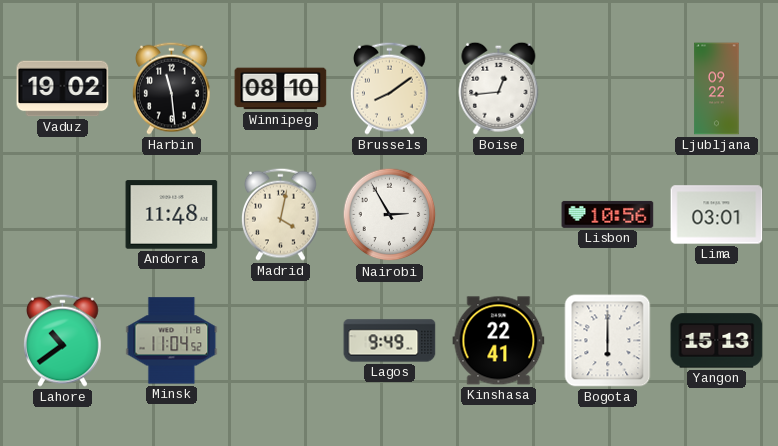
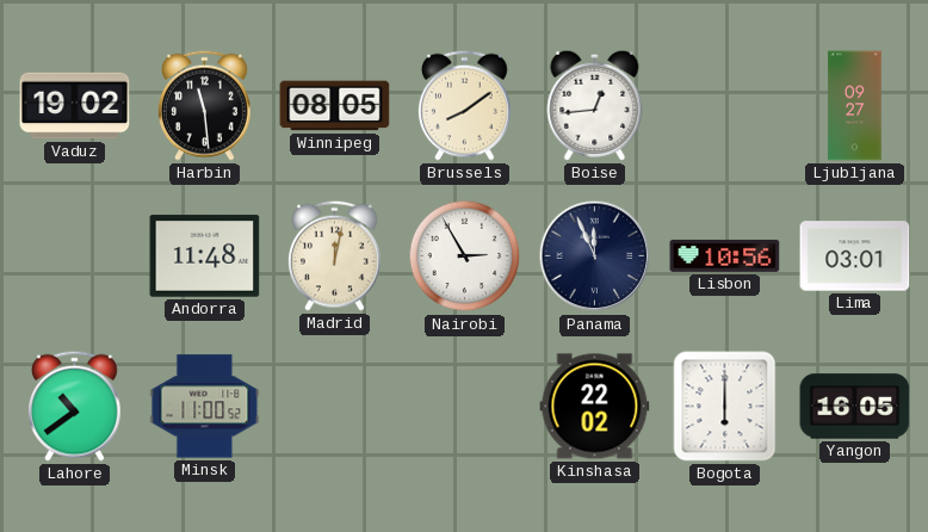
Winnipeg: 08:10 -> 08:05
Ljubljana: 09:22 -> 09:27
Madrid: 4:02 -> 12:02
Panama: none -> 11:56
Minsk: 11:04 -> 11:00
Lagos: 9:49 -> none
Kinshasa: 22:41 -> 22:02
Yangon: 15:13 -> 16:05
